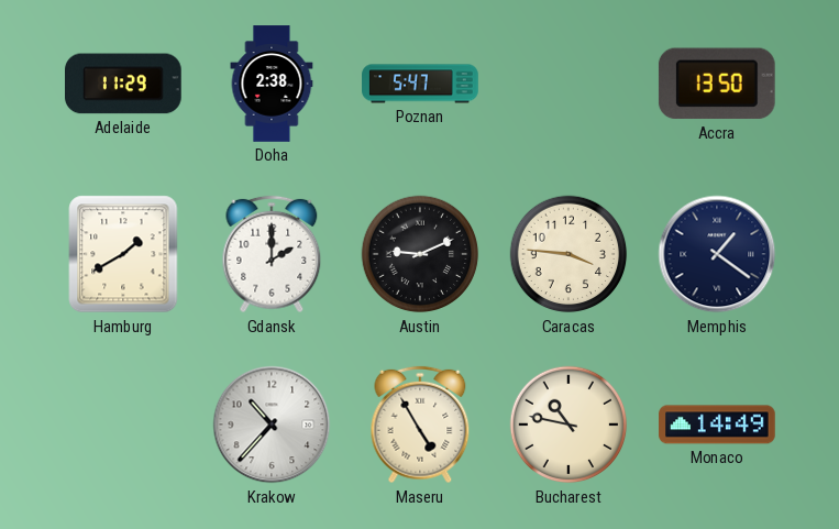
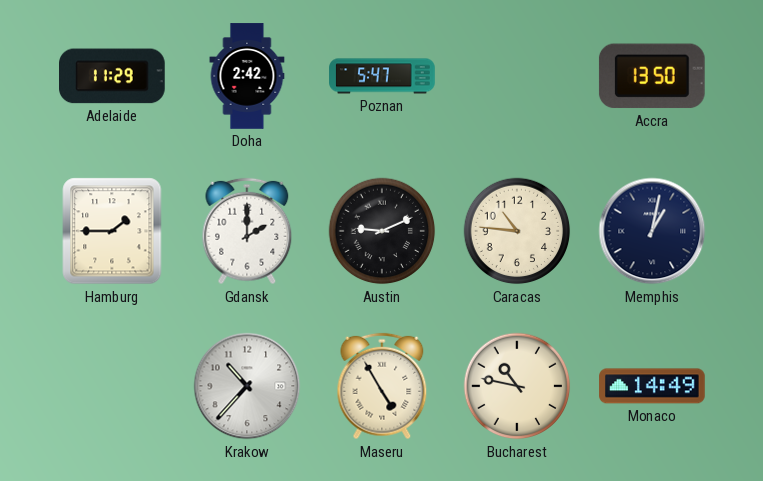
Doha: 2:38 -> 2:42
Hamburg: 1:40 -> 1:45
Caracas: 3:46 -> 10:46
Memphis: 1:21 -> 1:02
